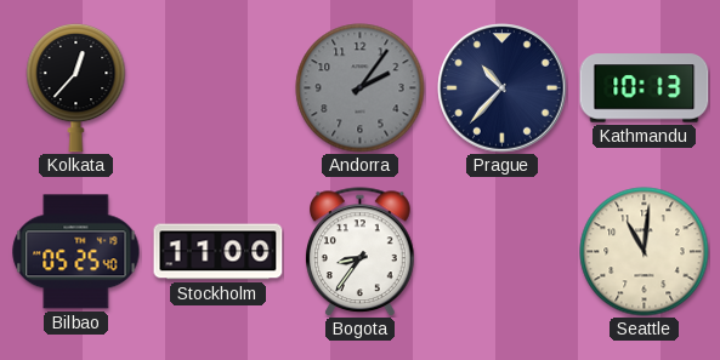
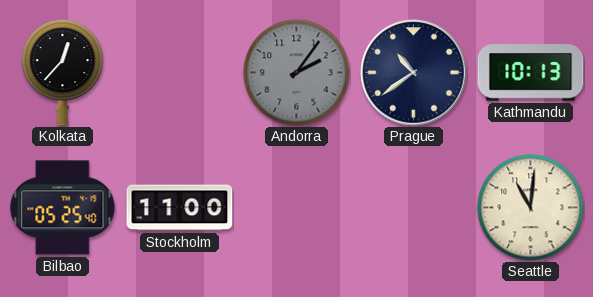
Prague: 10:37 -> 10:39
Bogota: 8:36 -> none
